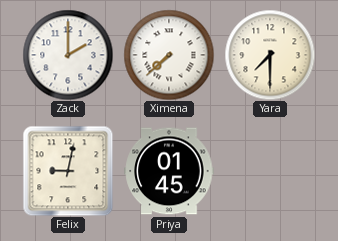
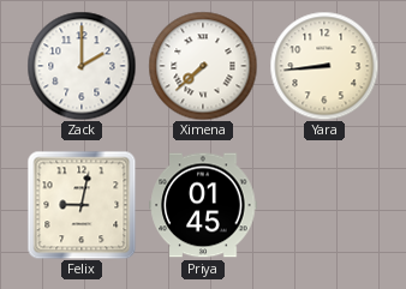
Yara: 7:30 -> 8:44
